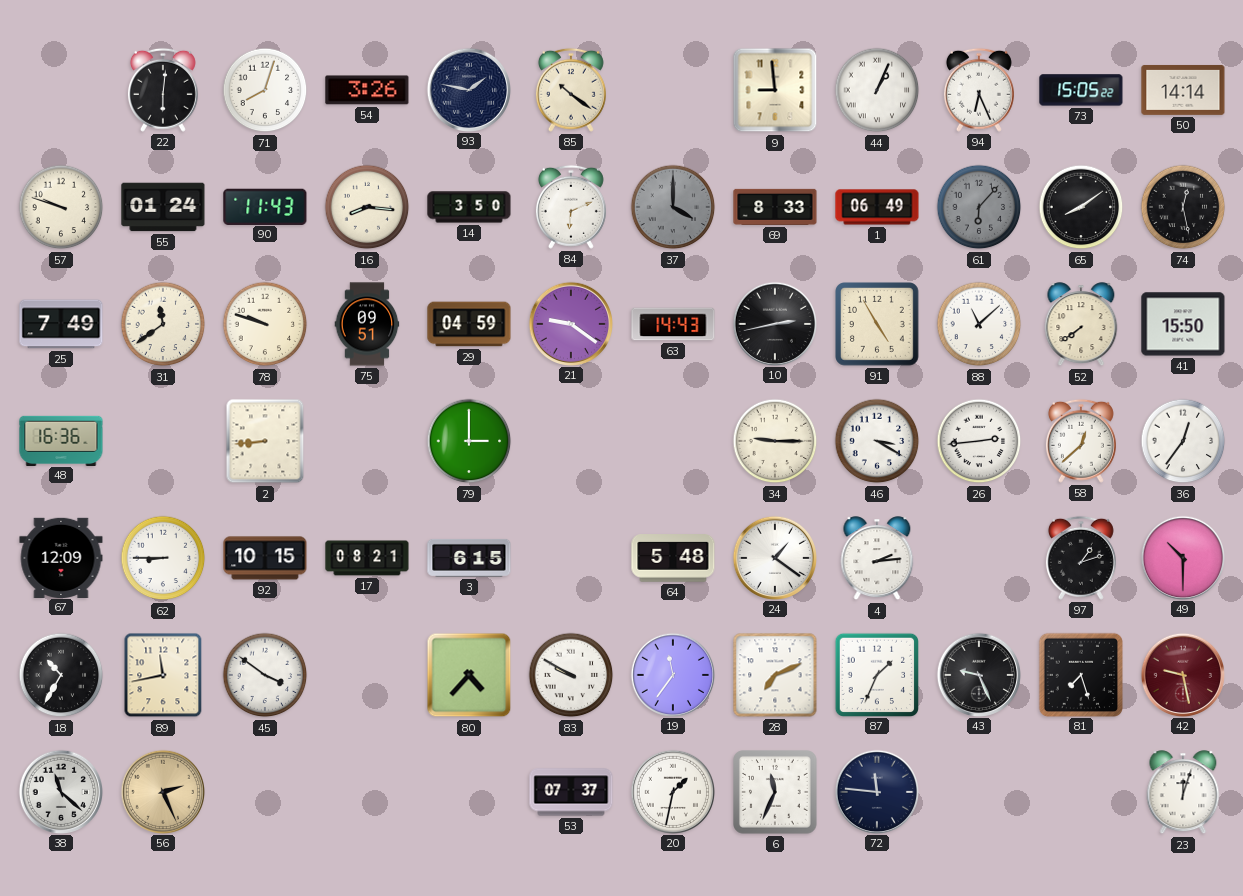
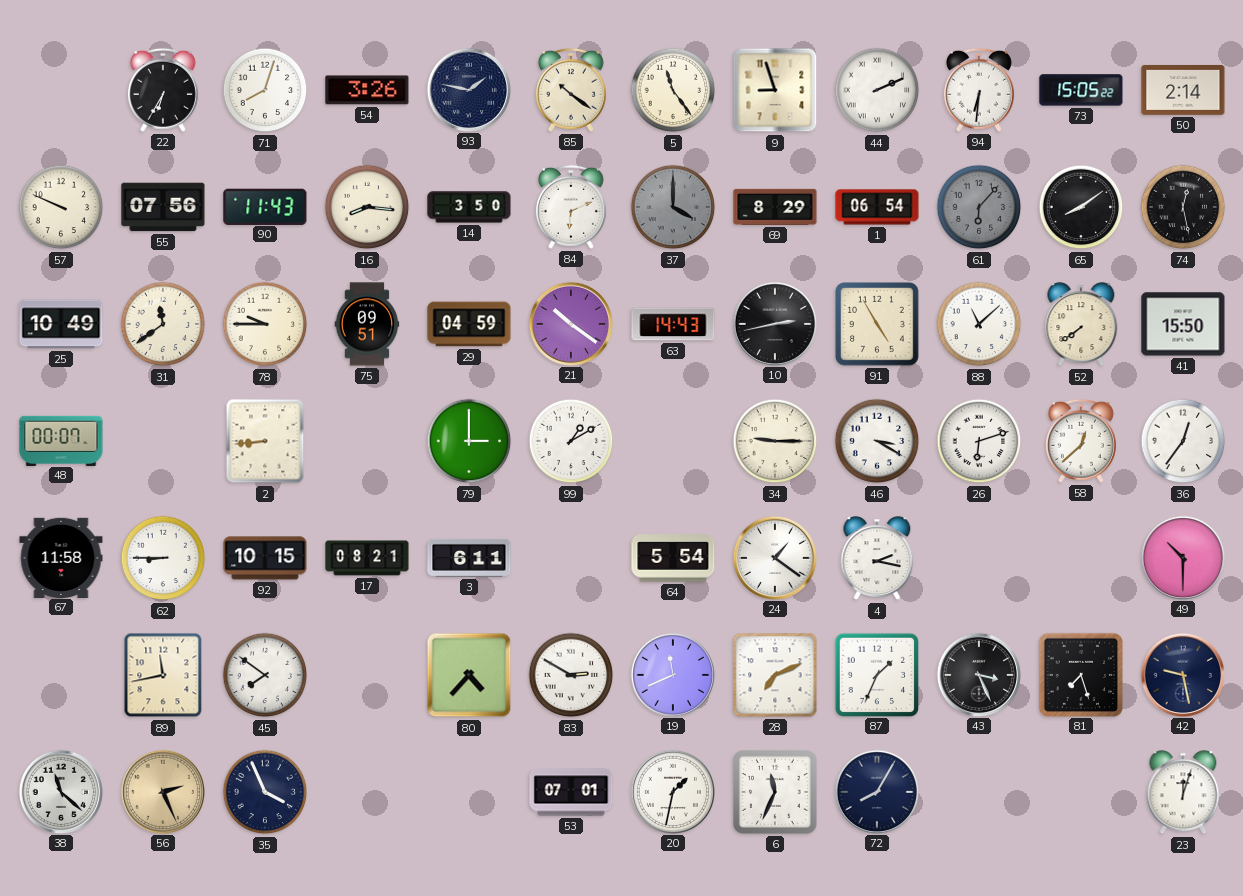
22: 6:01 -> 6:35
5: none -> 11:24
9: 8:59 -> 8:57
44: 1:04 -> 2:11
94: 6:26 -> 6:31
50: 14:14 -> 2:14
57: 9:48 -> 9:49
55: 01:24 -> 07:56
69: 8:33 -> 8:29
1: 06:49 -> 06:54
25: 7:49 -> 10:49
78: 9:48 -> 9:45
21: 9:21 -> 10:21
48: 16:36 -> 00:07
99: none -> 1:10
26: 2:44 -> 6:12
67: 12:09 -> 11:58
3: 6:15 -> 6:11
64: 5:48 -> 5:54
4: 2:14 -> 2:17
97: 1:12 -> none
18: 10:35 -> none
45: 3:51 -> 7:51
83: 9:50 -> 2:50
19: 11:36 -> 11:41
43: 9:26 -> 3:26
42 dial: burgundy -> navy
35: none -> 3:56
53: 07:37 -> 07:01
72: 11:46 -> 8:05
